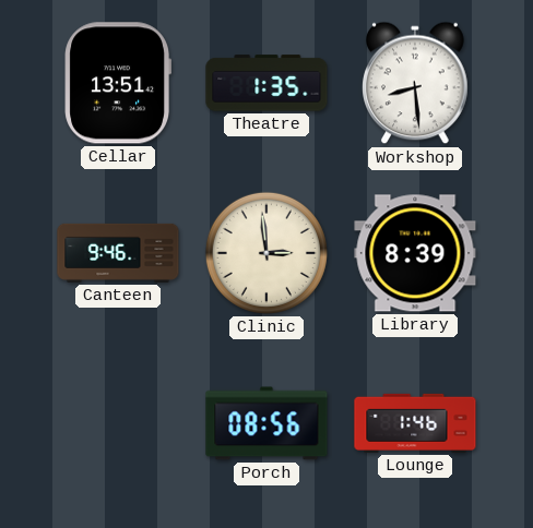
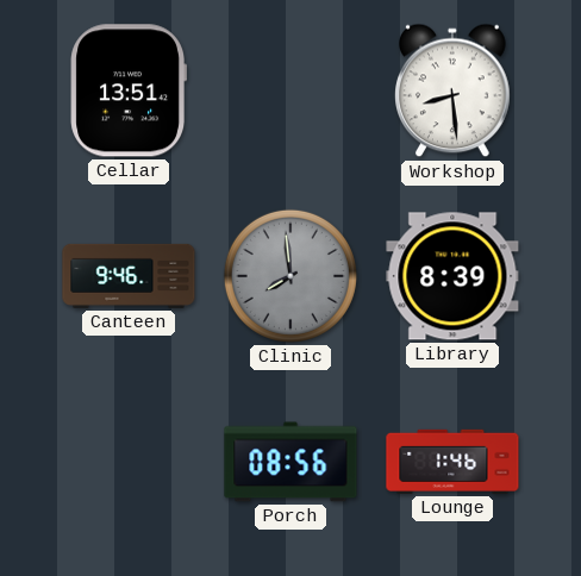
Theatre: 1:35 -> none
Clinic: 2:59 -> 7:59
Clinic dial: cream -> grey
